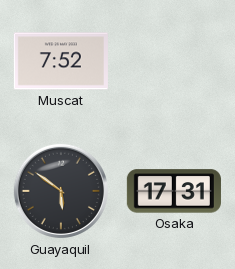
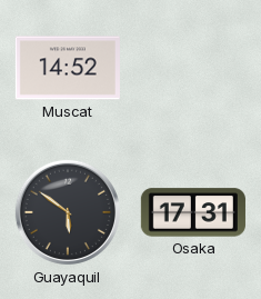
Muscat: 7:52 -> 14:52
